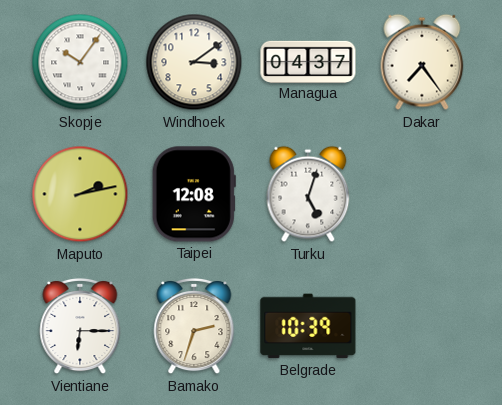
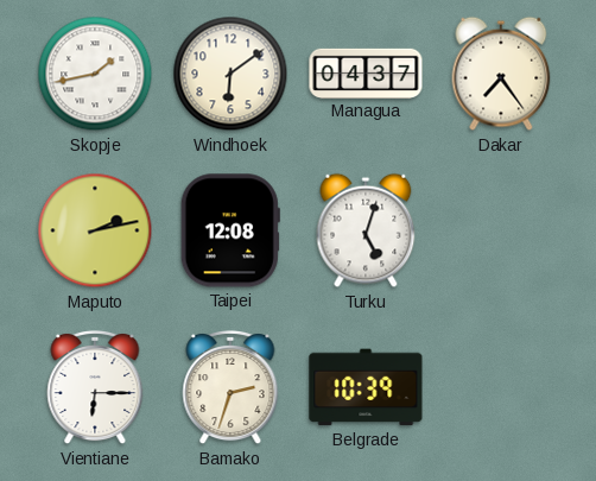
Skopje: 10:06 -> 1:43
Windhoek: 3:09 -> 6:09
